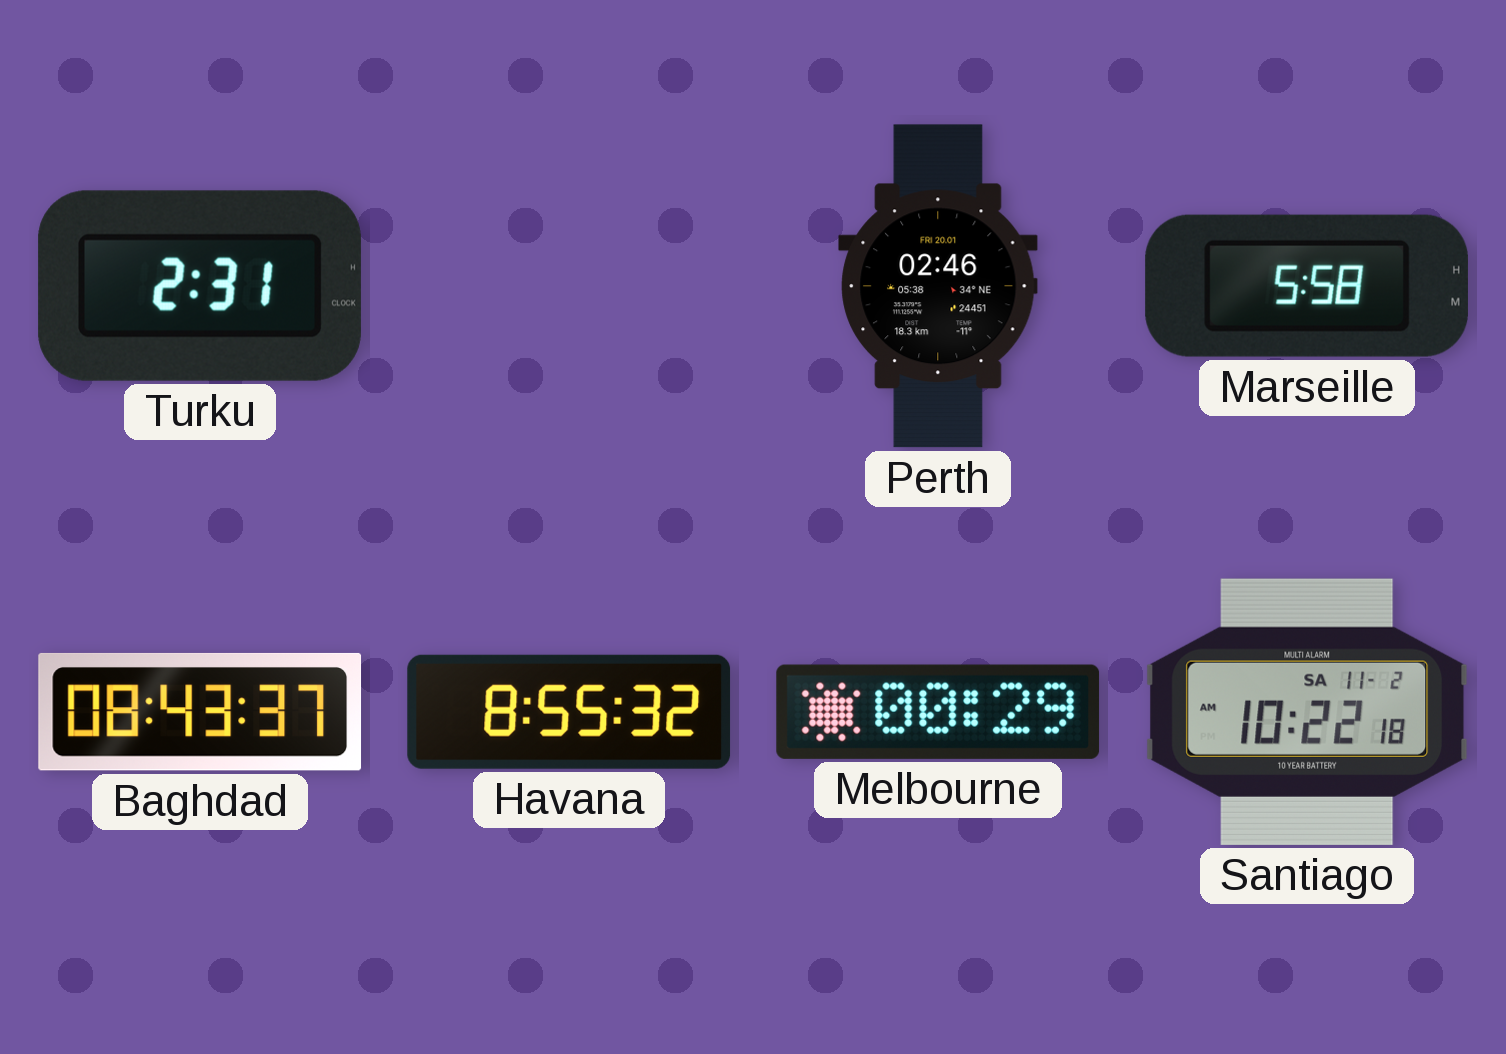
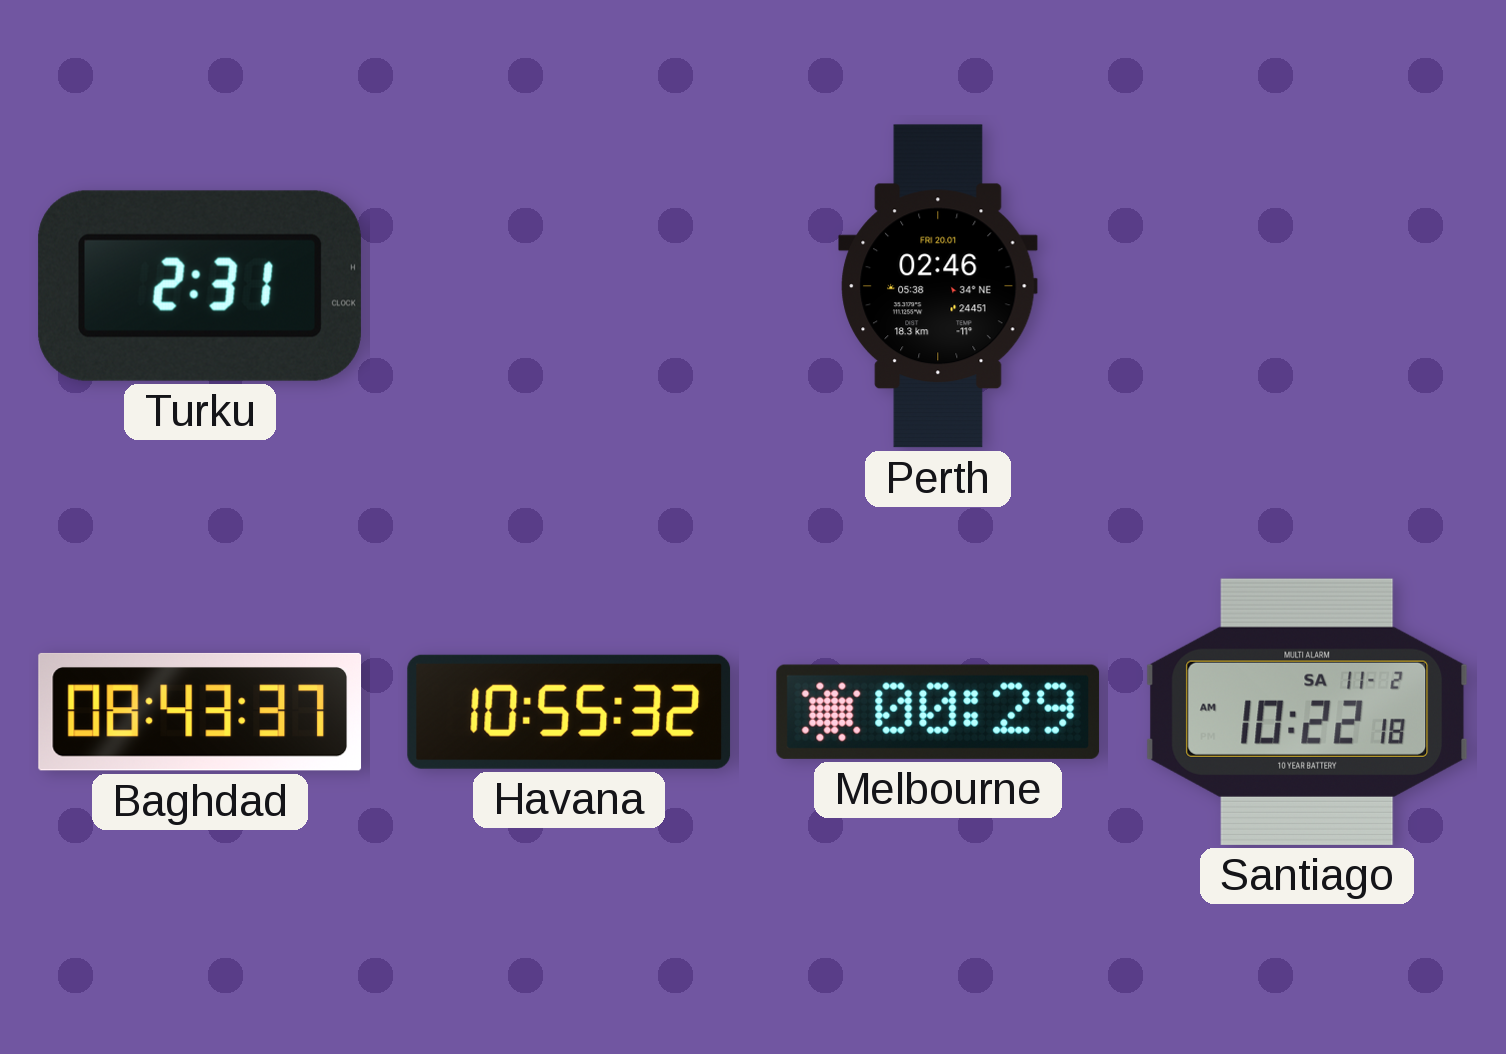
Marseille: 5:58 -> none
Havana: 8:55 -> 10:55
